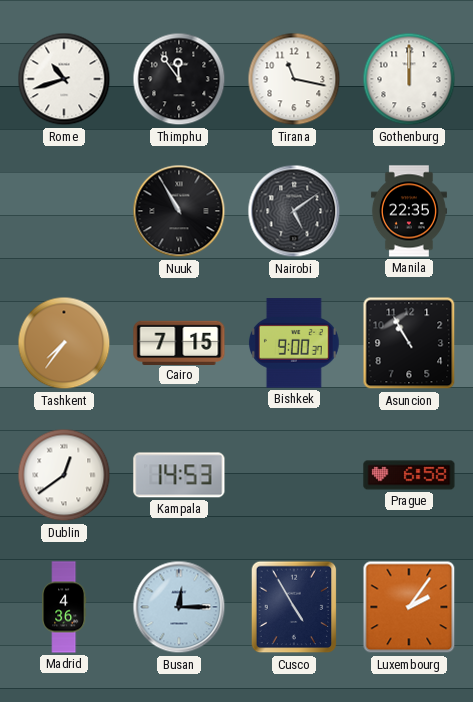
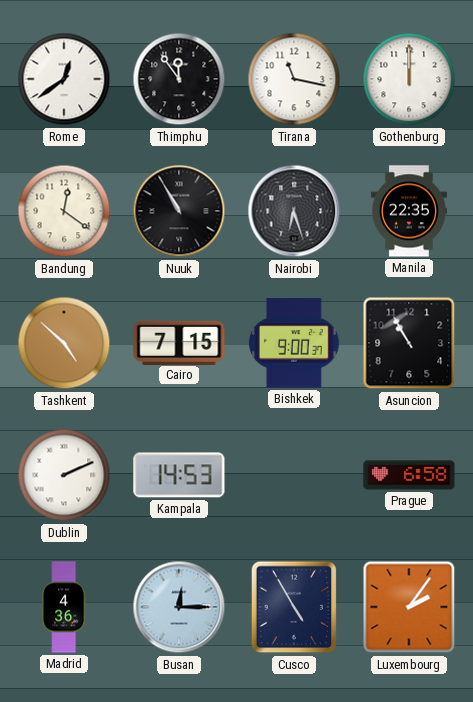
Rome: 10:42 -> 12:39
Bandung: none -> 12:21
Nairobi: 5:09 -> 6:27
Tashkent: 7:36 -> 4:52
Dublin: 12:39 -> 2:11
